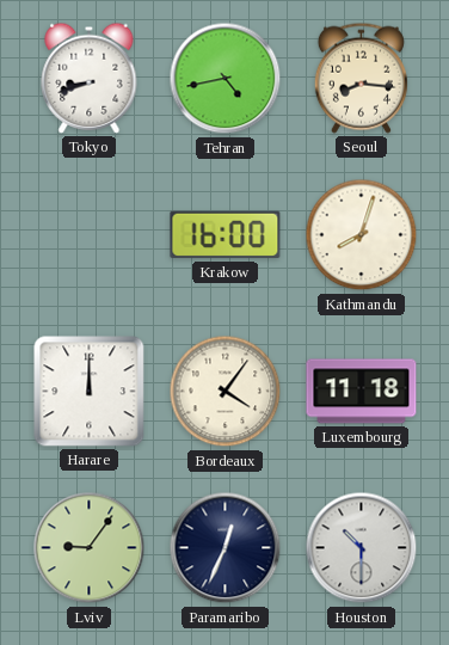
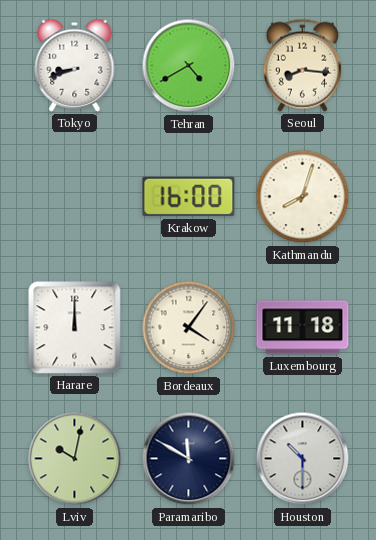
Tehran: 4:43 -> 4:40
Lviv: 9:06 -> 10:02
Paramaribo: 12:34 -> 11:50
